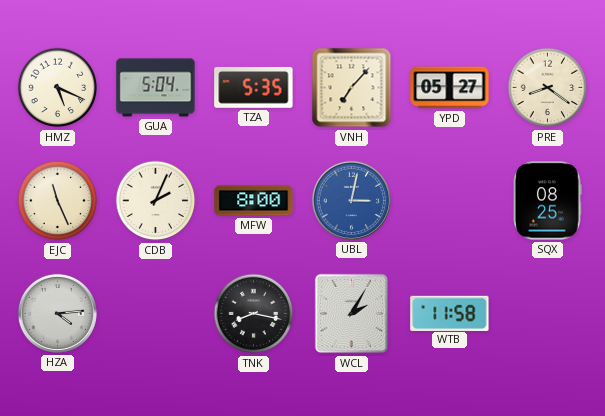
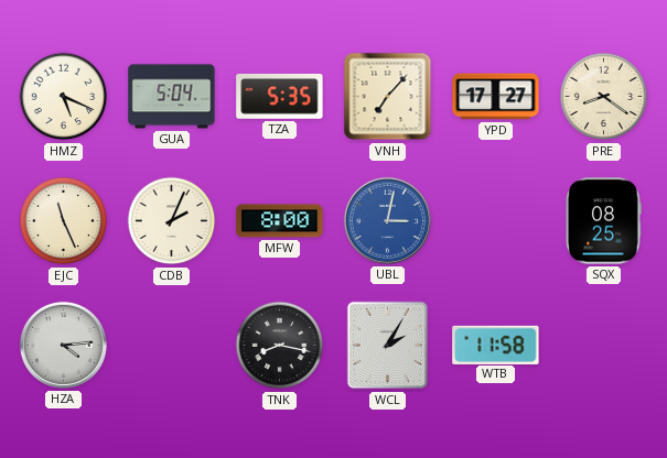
YPD: 05:27 -> 17:27
